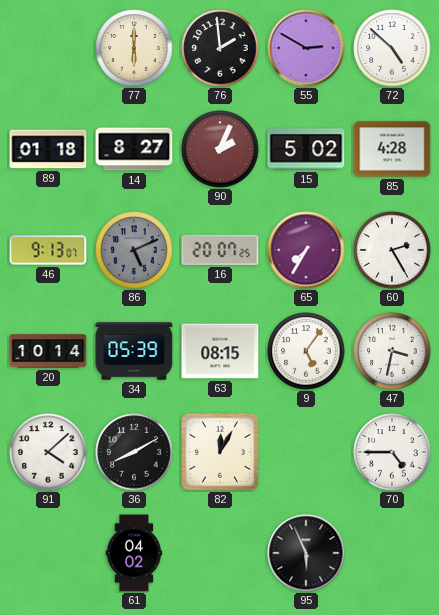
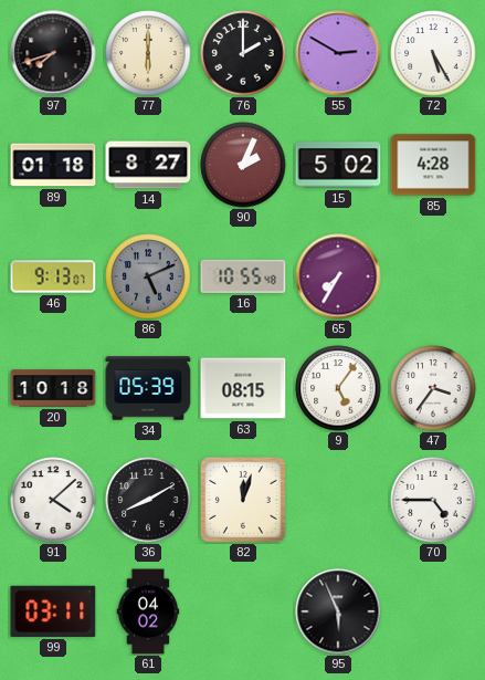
97: none -> 7:42
76: 1:59 -> 2:00
72: 4:52 -> 5:25
16: 20:07 -> 10:55
60: 2:25 -> none
20: 10:14 -> 10:18
47: 3:32 -> 3:36
82: 12:05 -> 12:03
99: none -> 03:11
